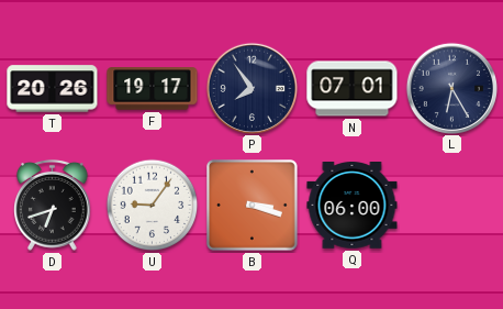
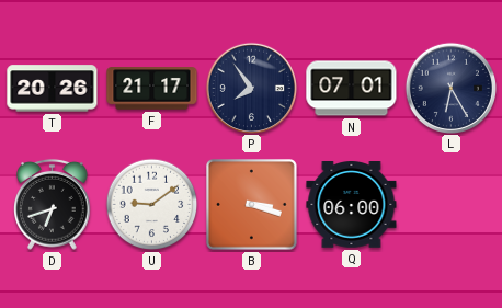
F: 19:17 -> 21:17
U: 9:06 -> 9:09
